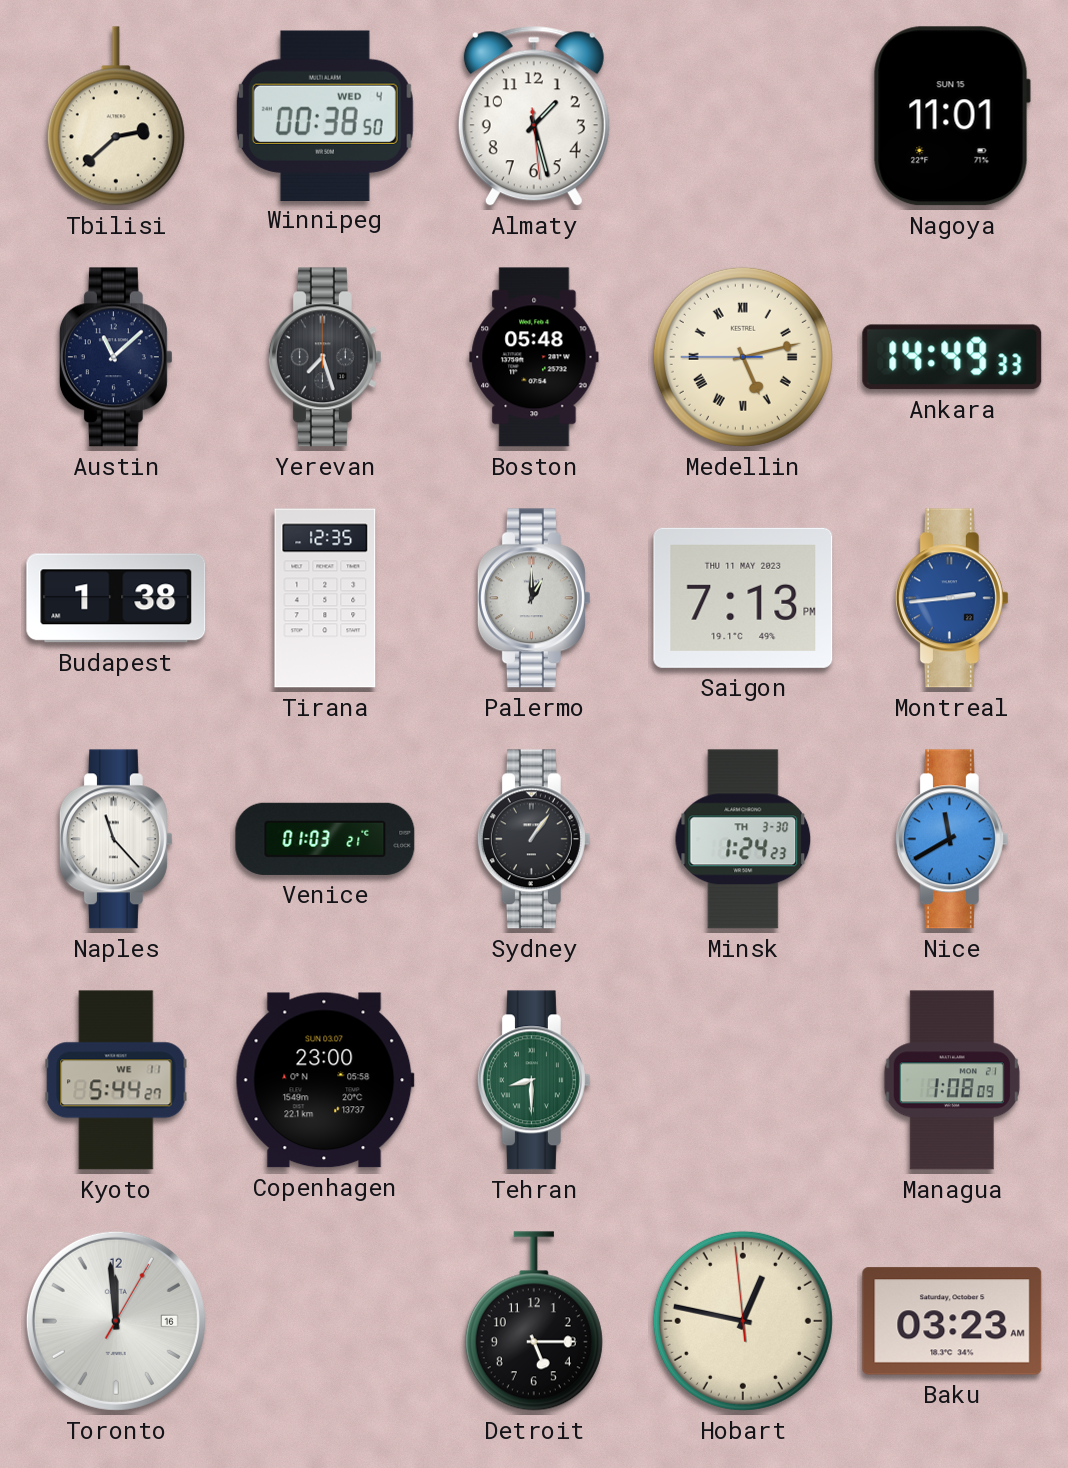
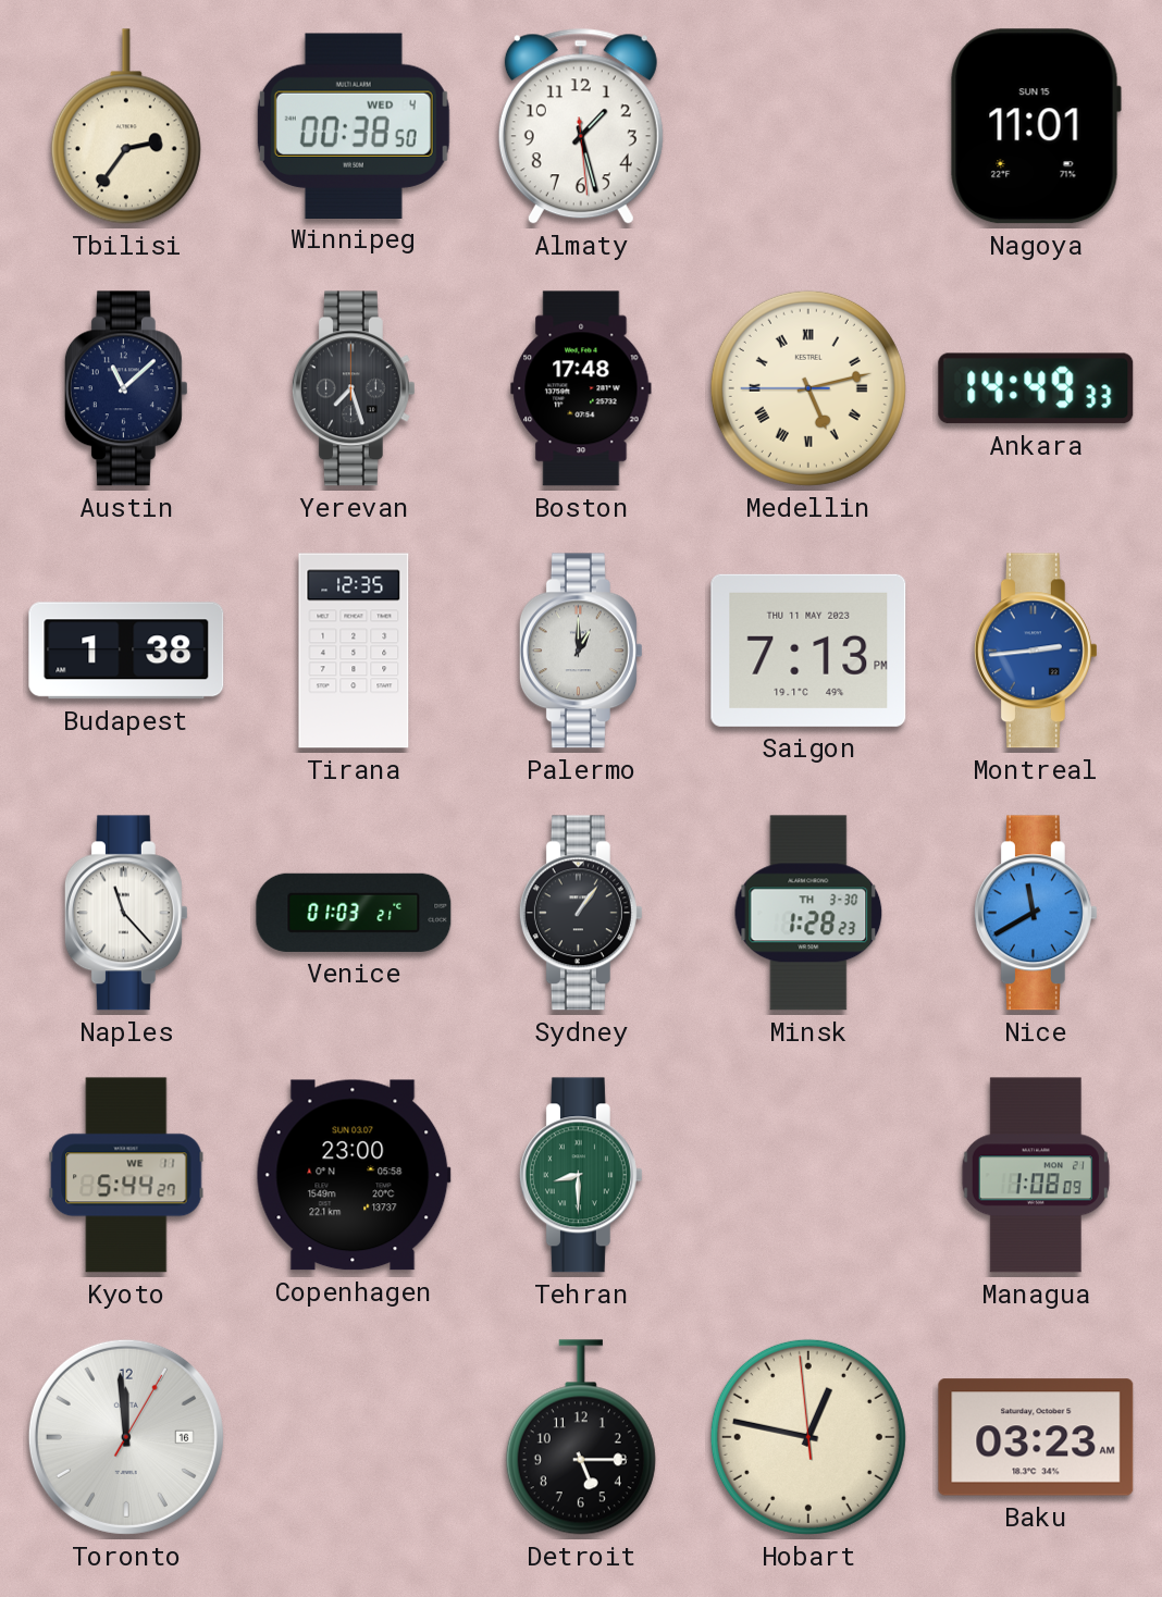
Tbilisi: 2:38 -> 2:36
Boston: 05:48 -> 17:48
Minsk: 1:24 -> 1:28
